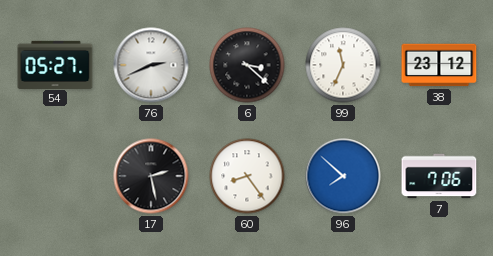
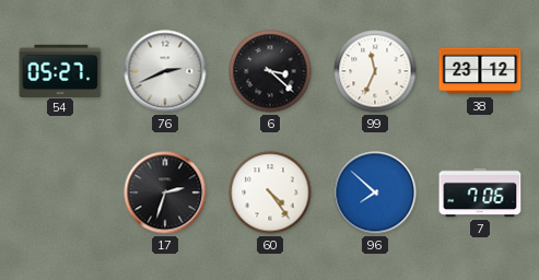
17: 2:28 -> 2:33
60: 8:24 -> 4:24
